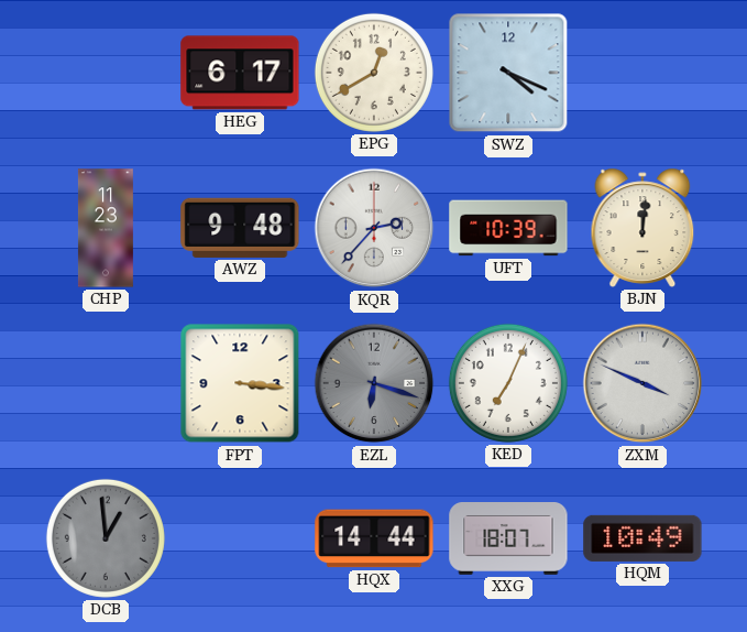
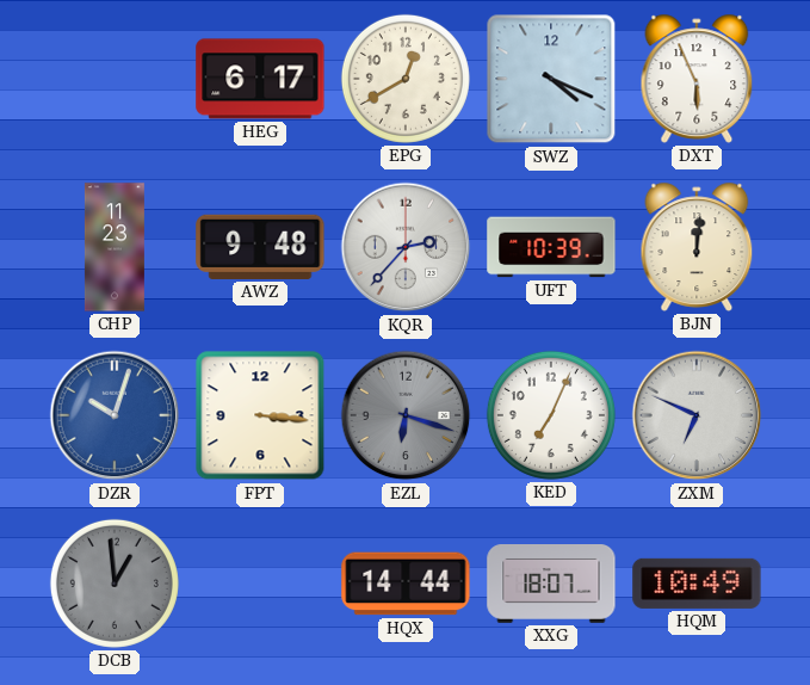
DXT: none -> 5:56
DZR: none -> 10:03
ZXM: 3:49 -> 6:49
